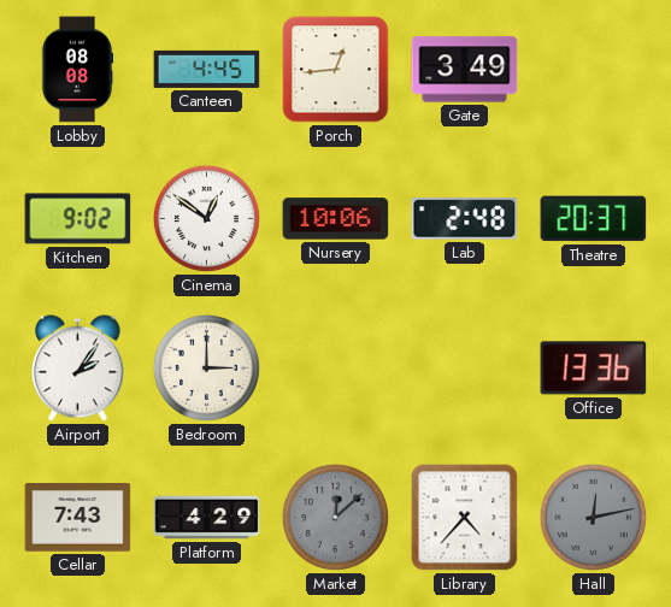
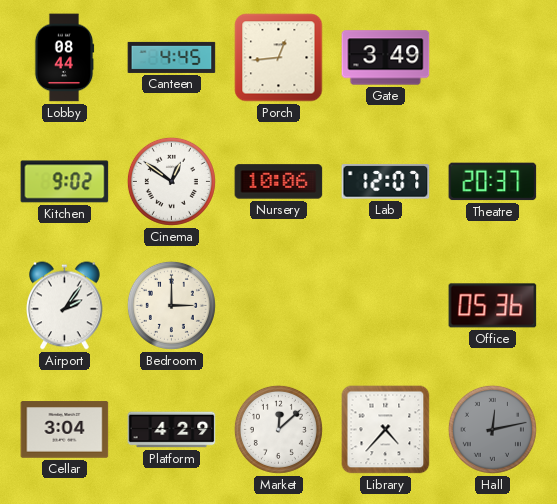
Lobby: 08:08 -> 08:44
Lab: 2:48 -> 12:07
Office: 13:36 -> 05:36
Cellar: 7:43 -> 3:04
Market dial: grey -> white
